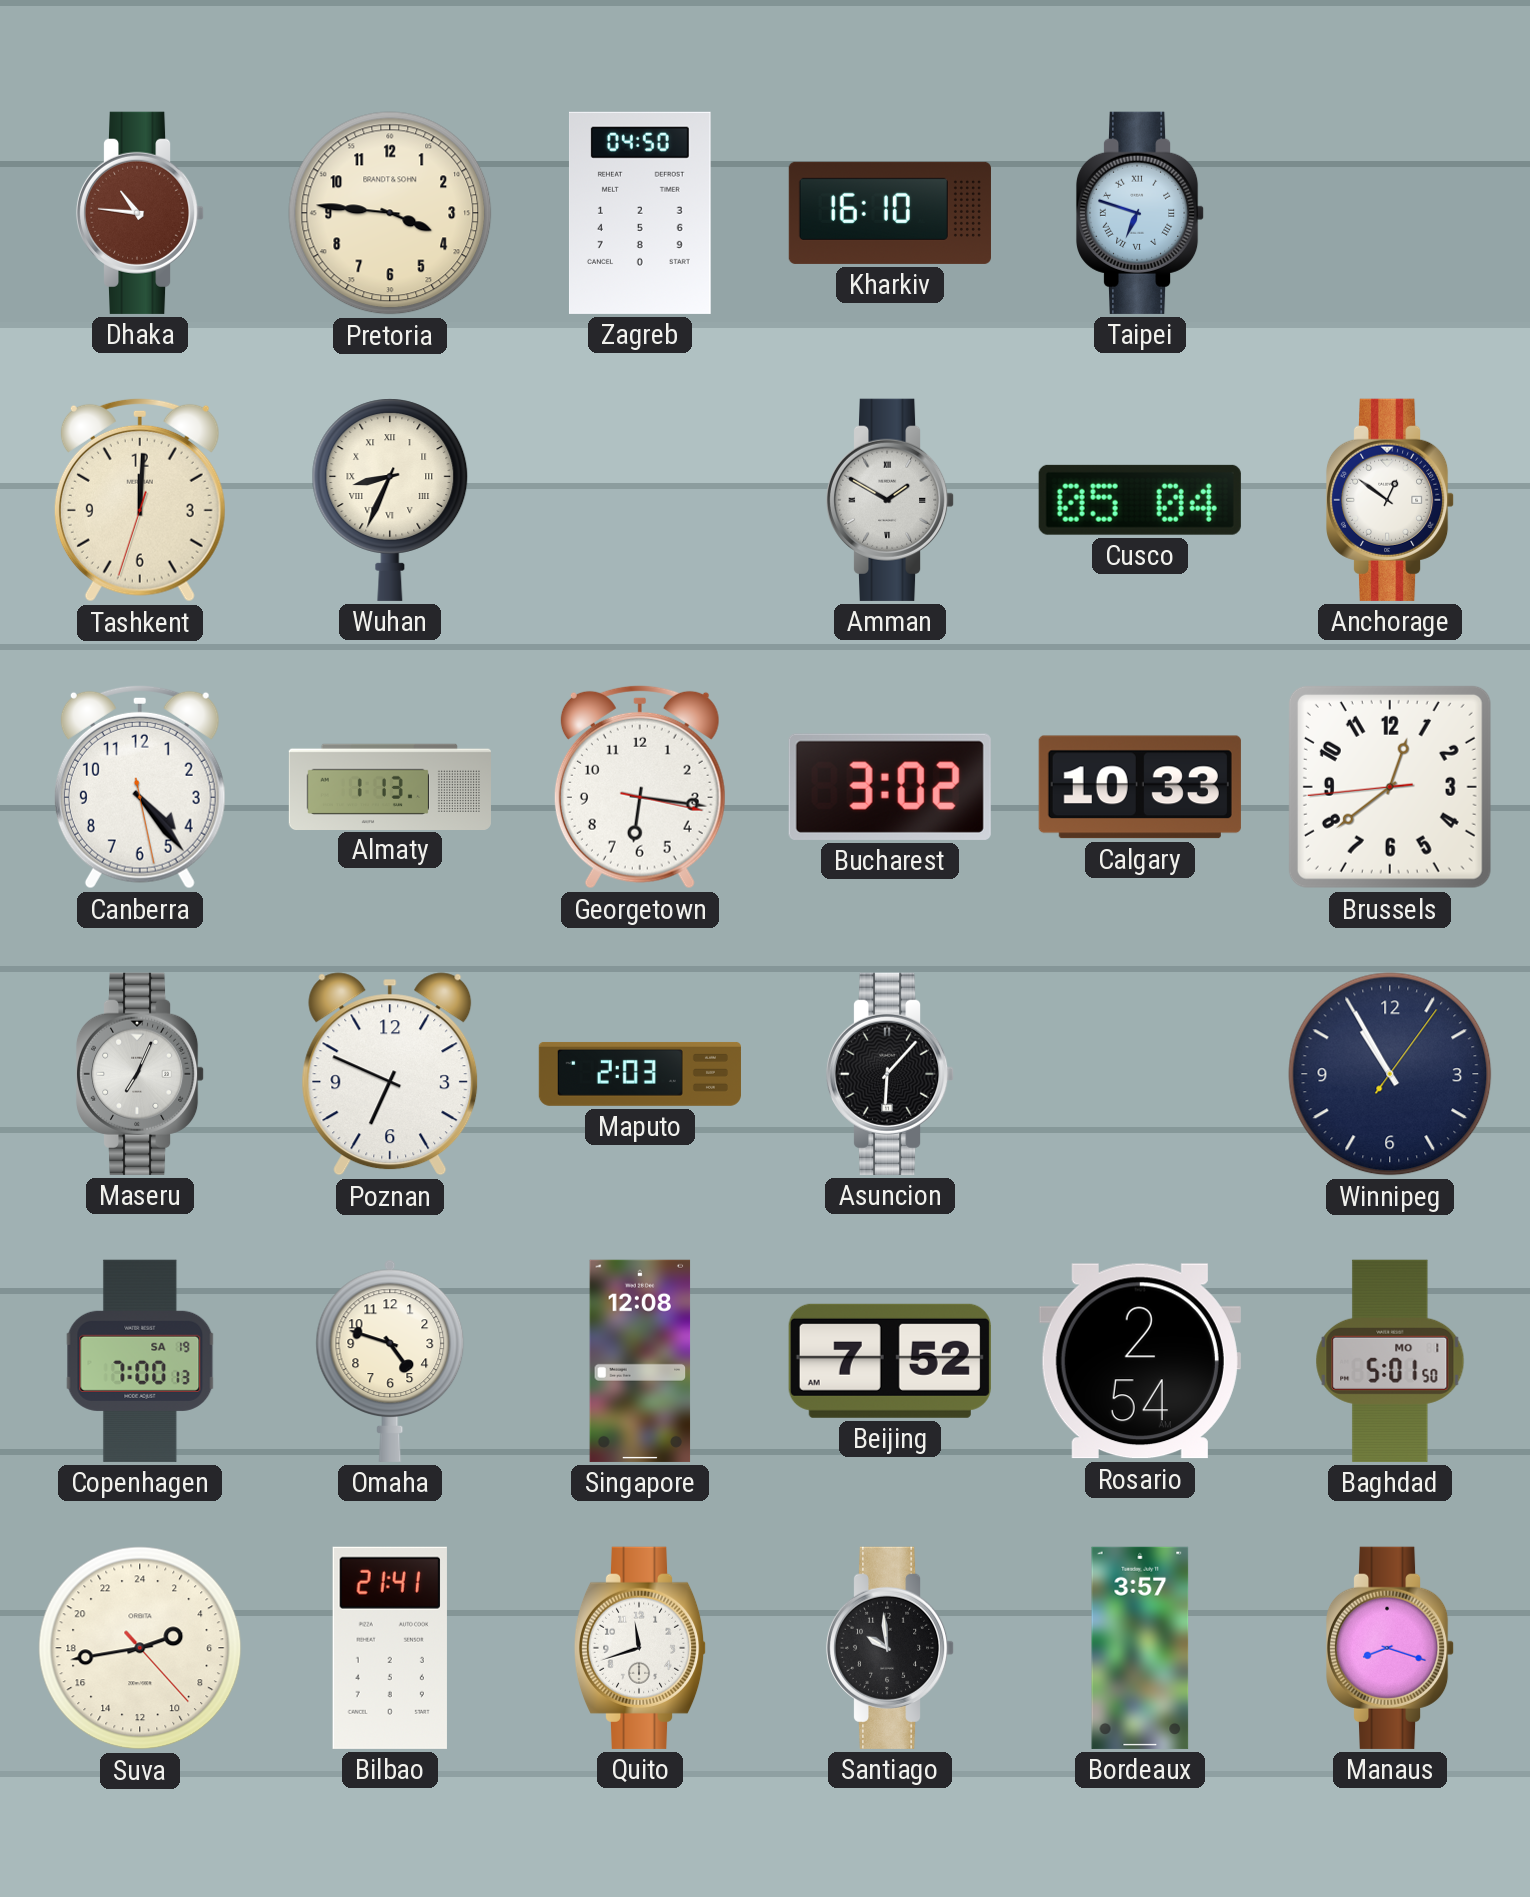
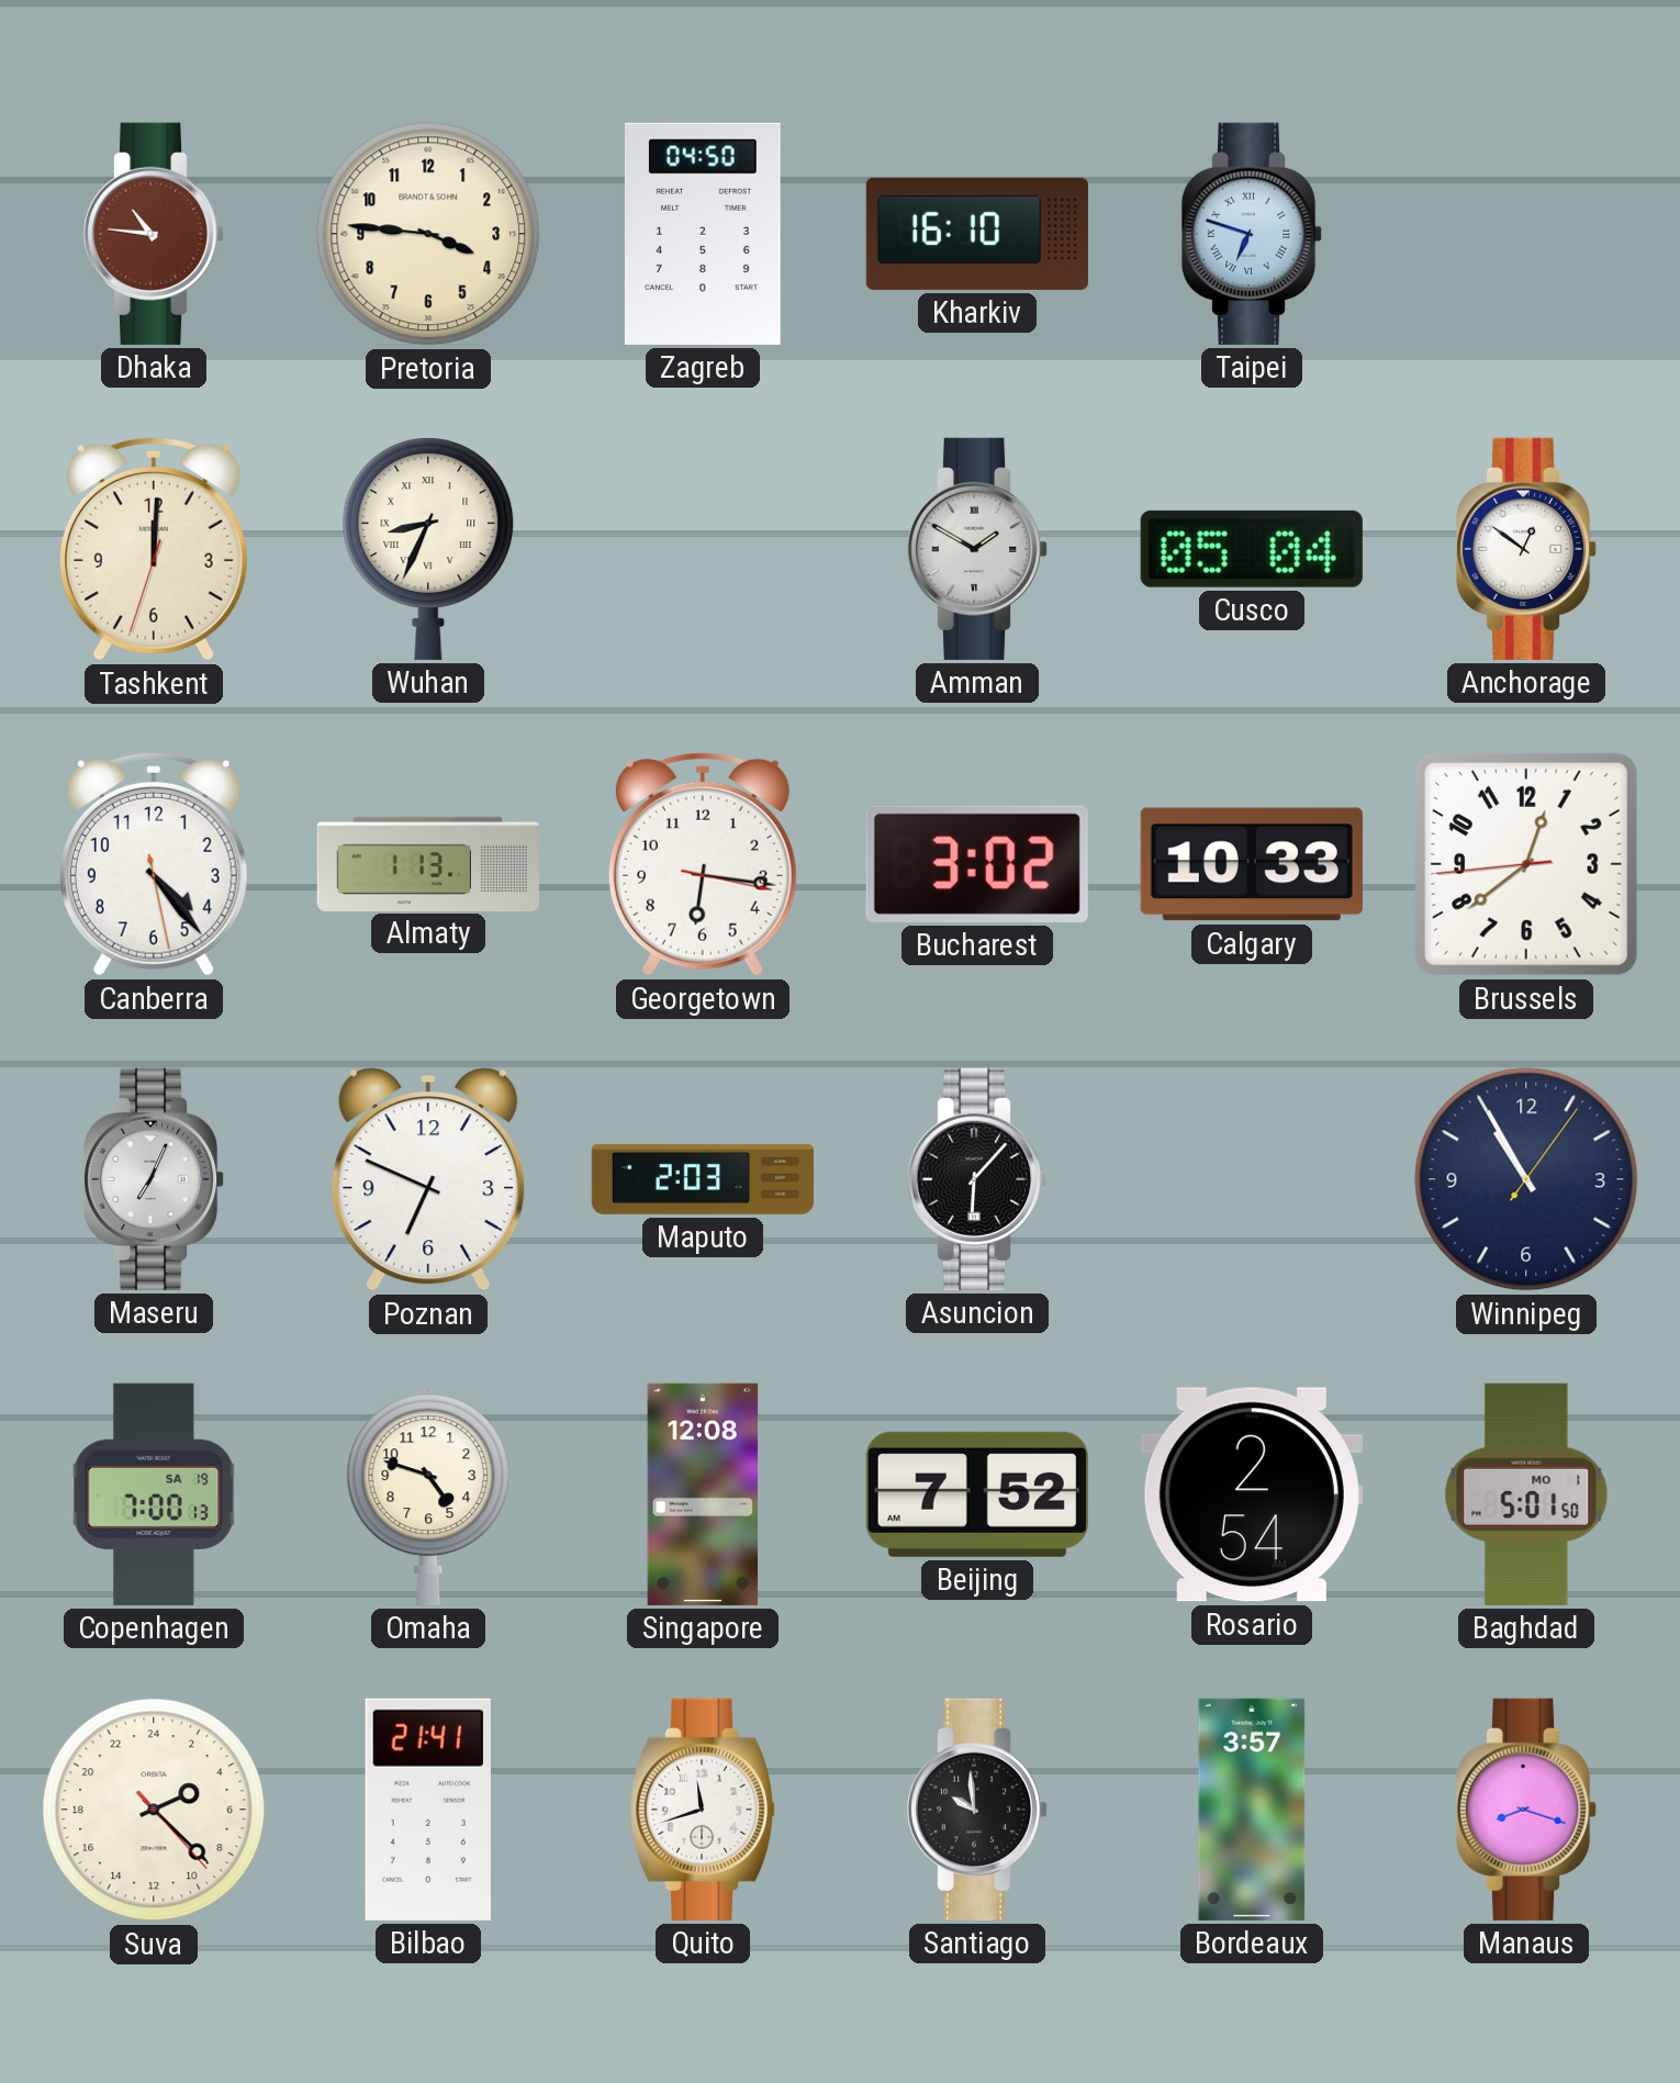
Suva: 4:43 -> 4:22
